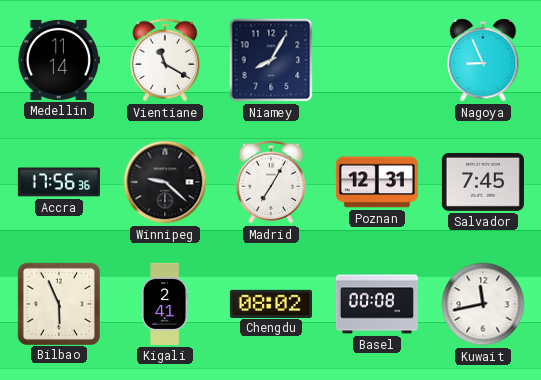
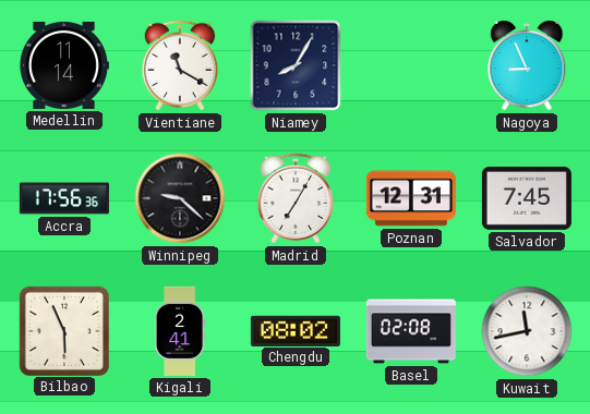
Basel: 00:08 -> 02:08
